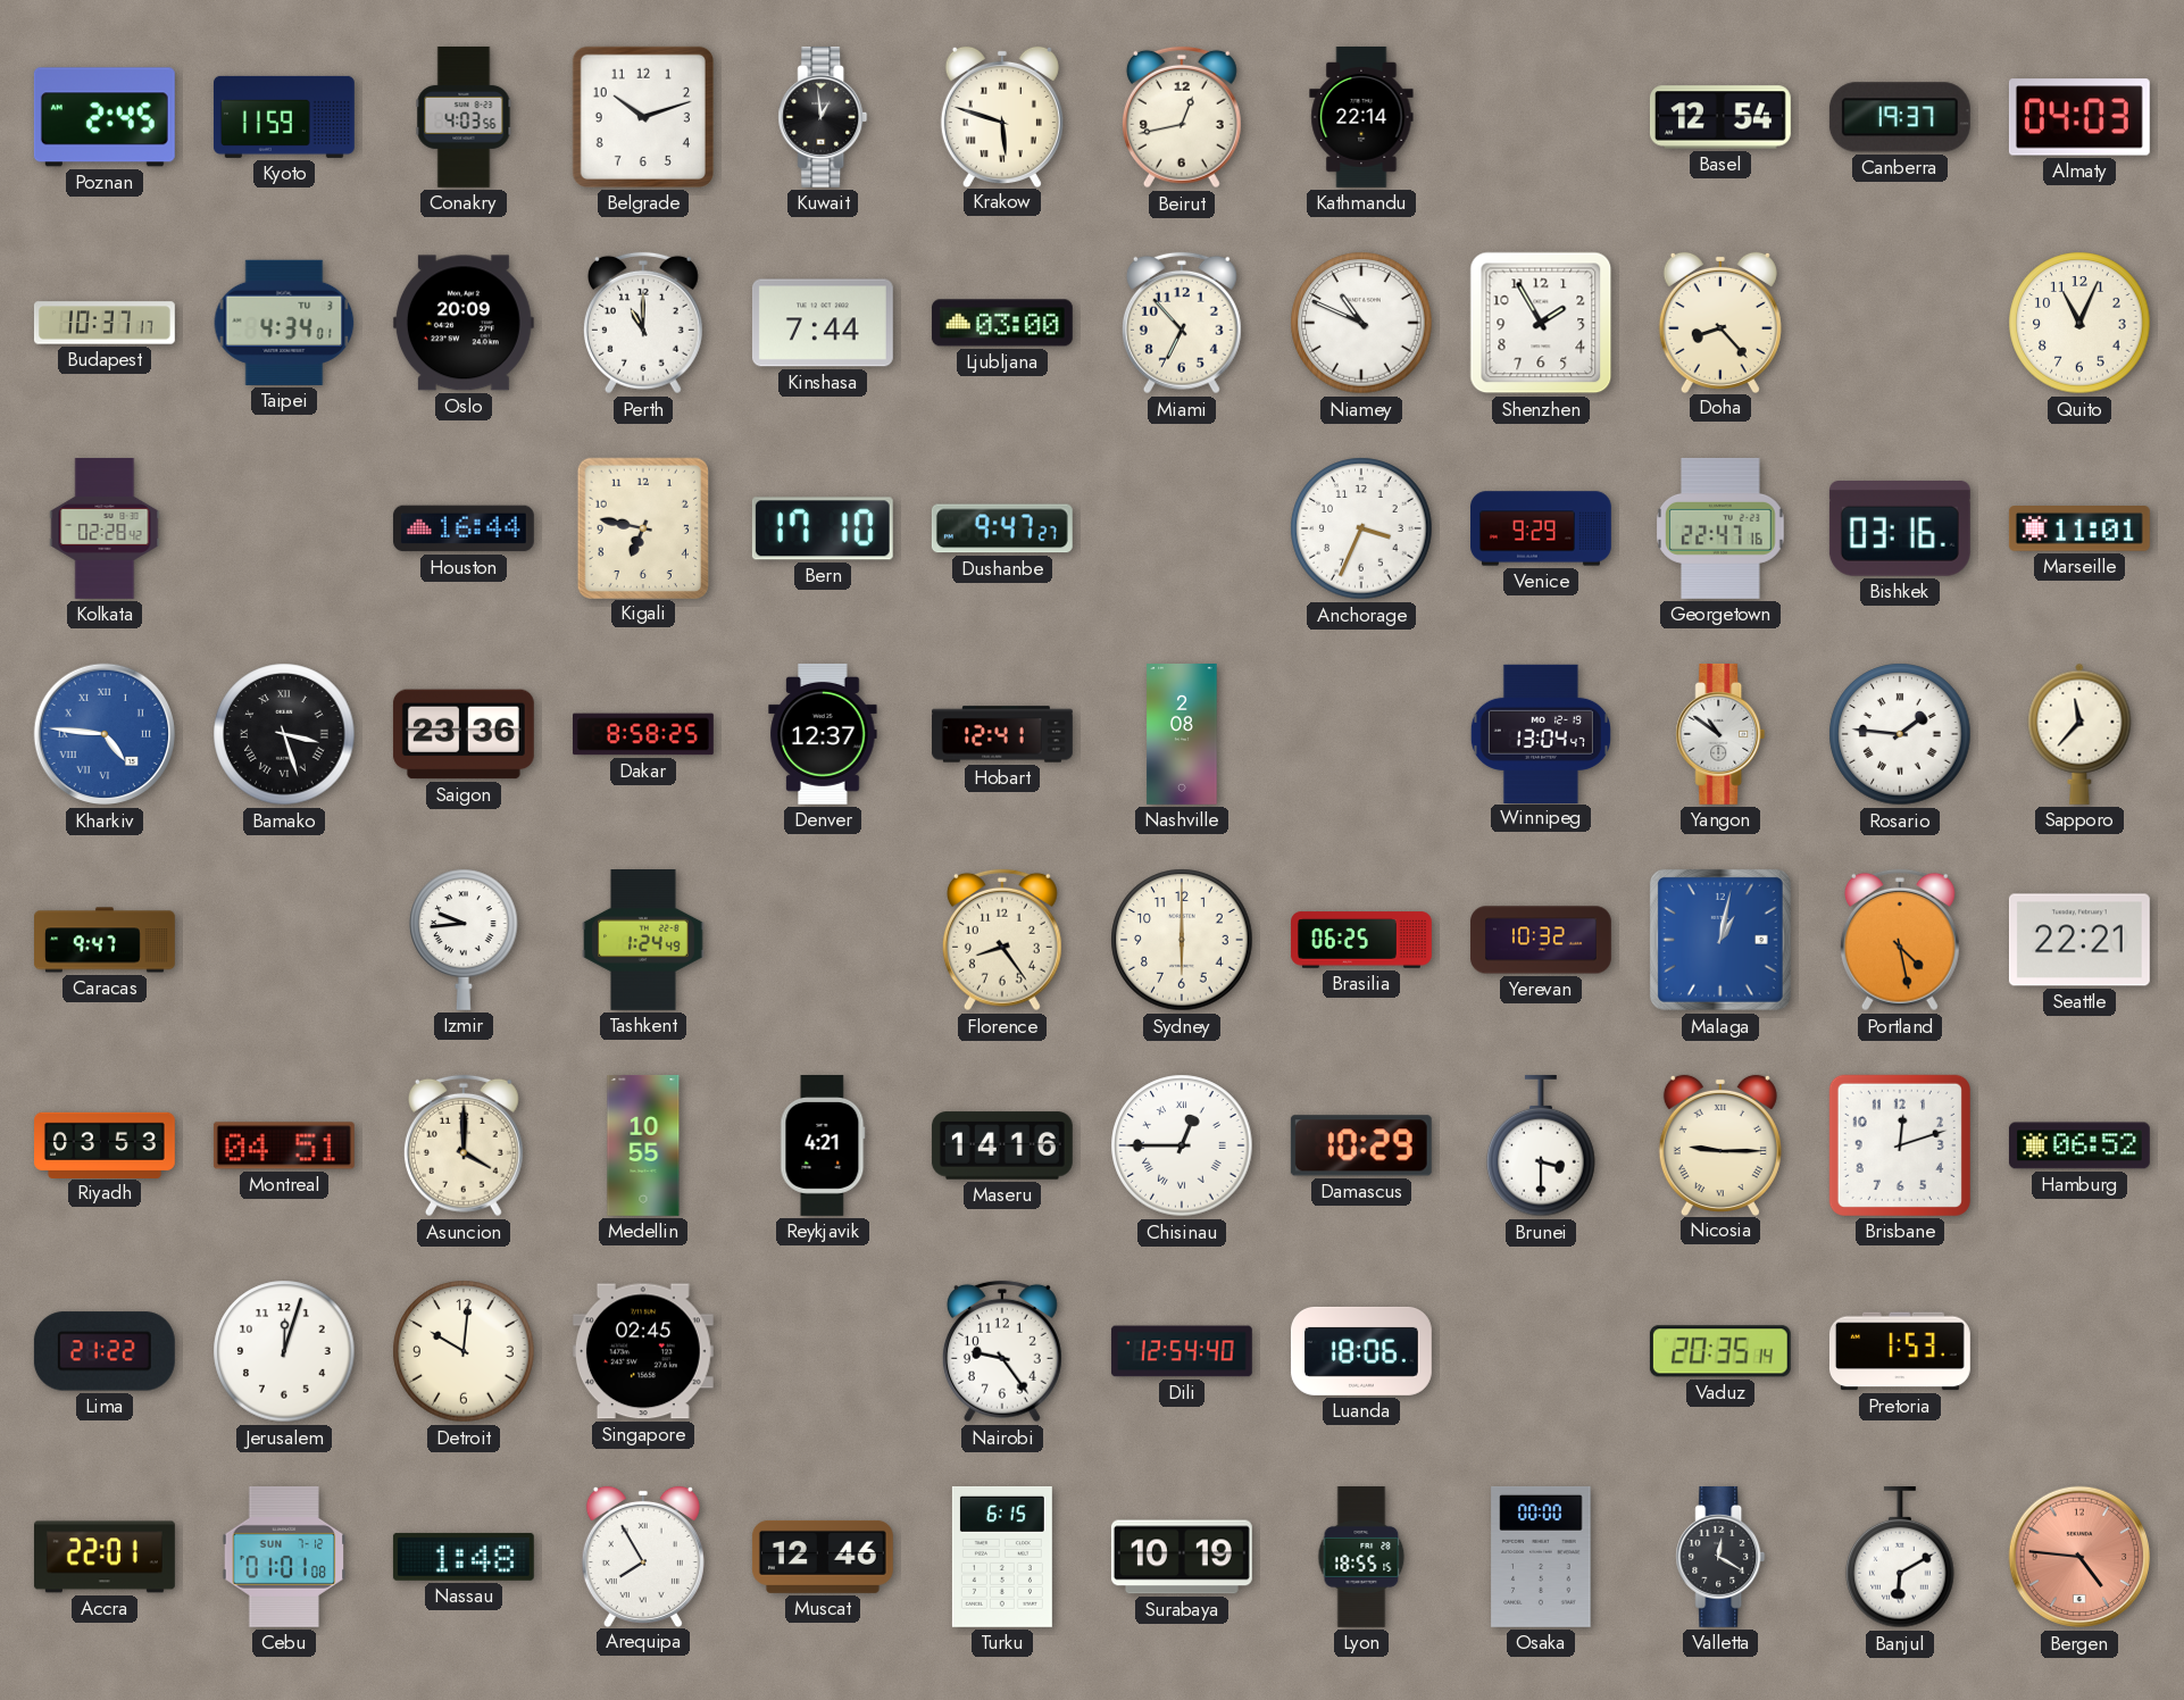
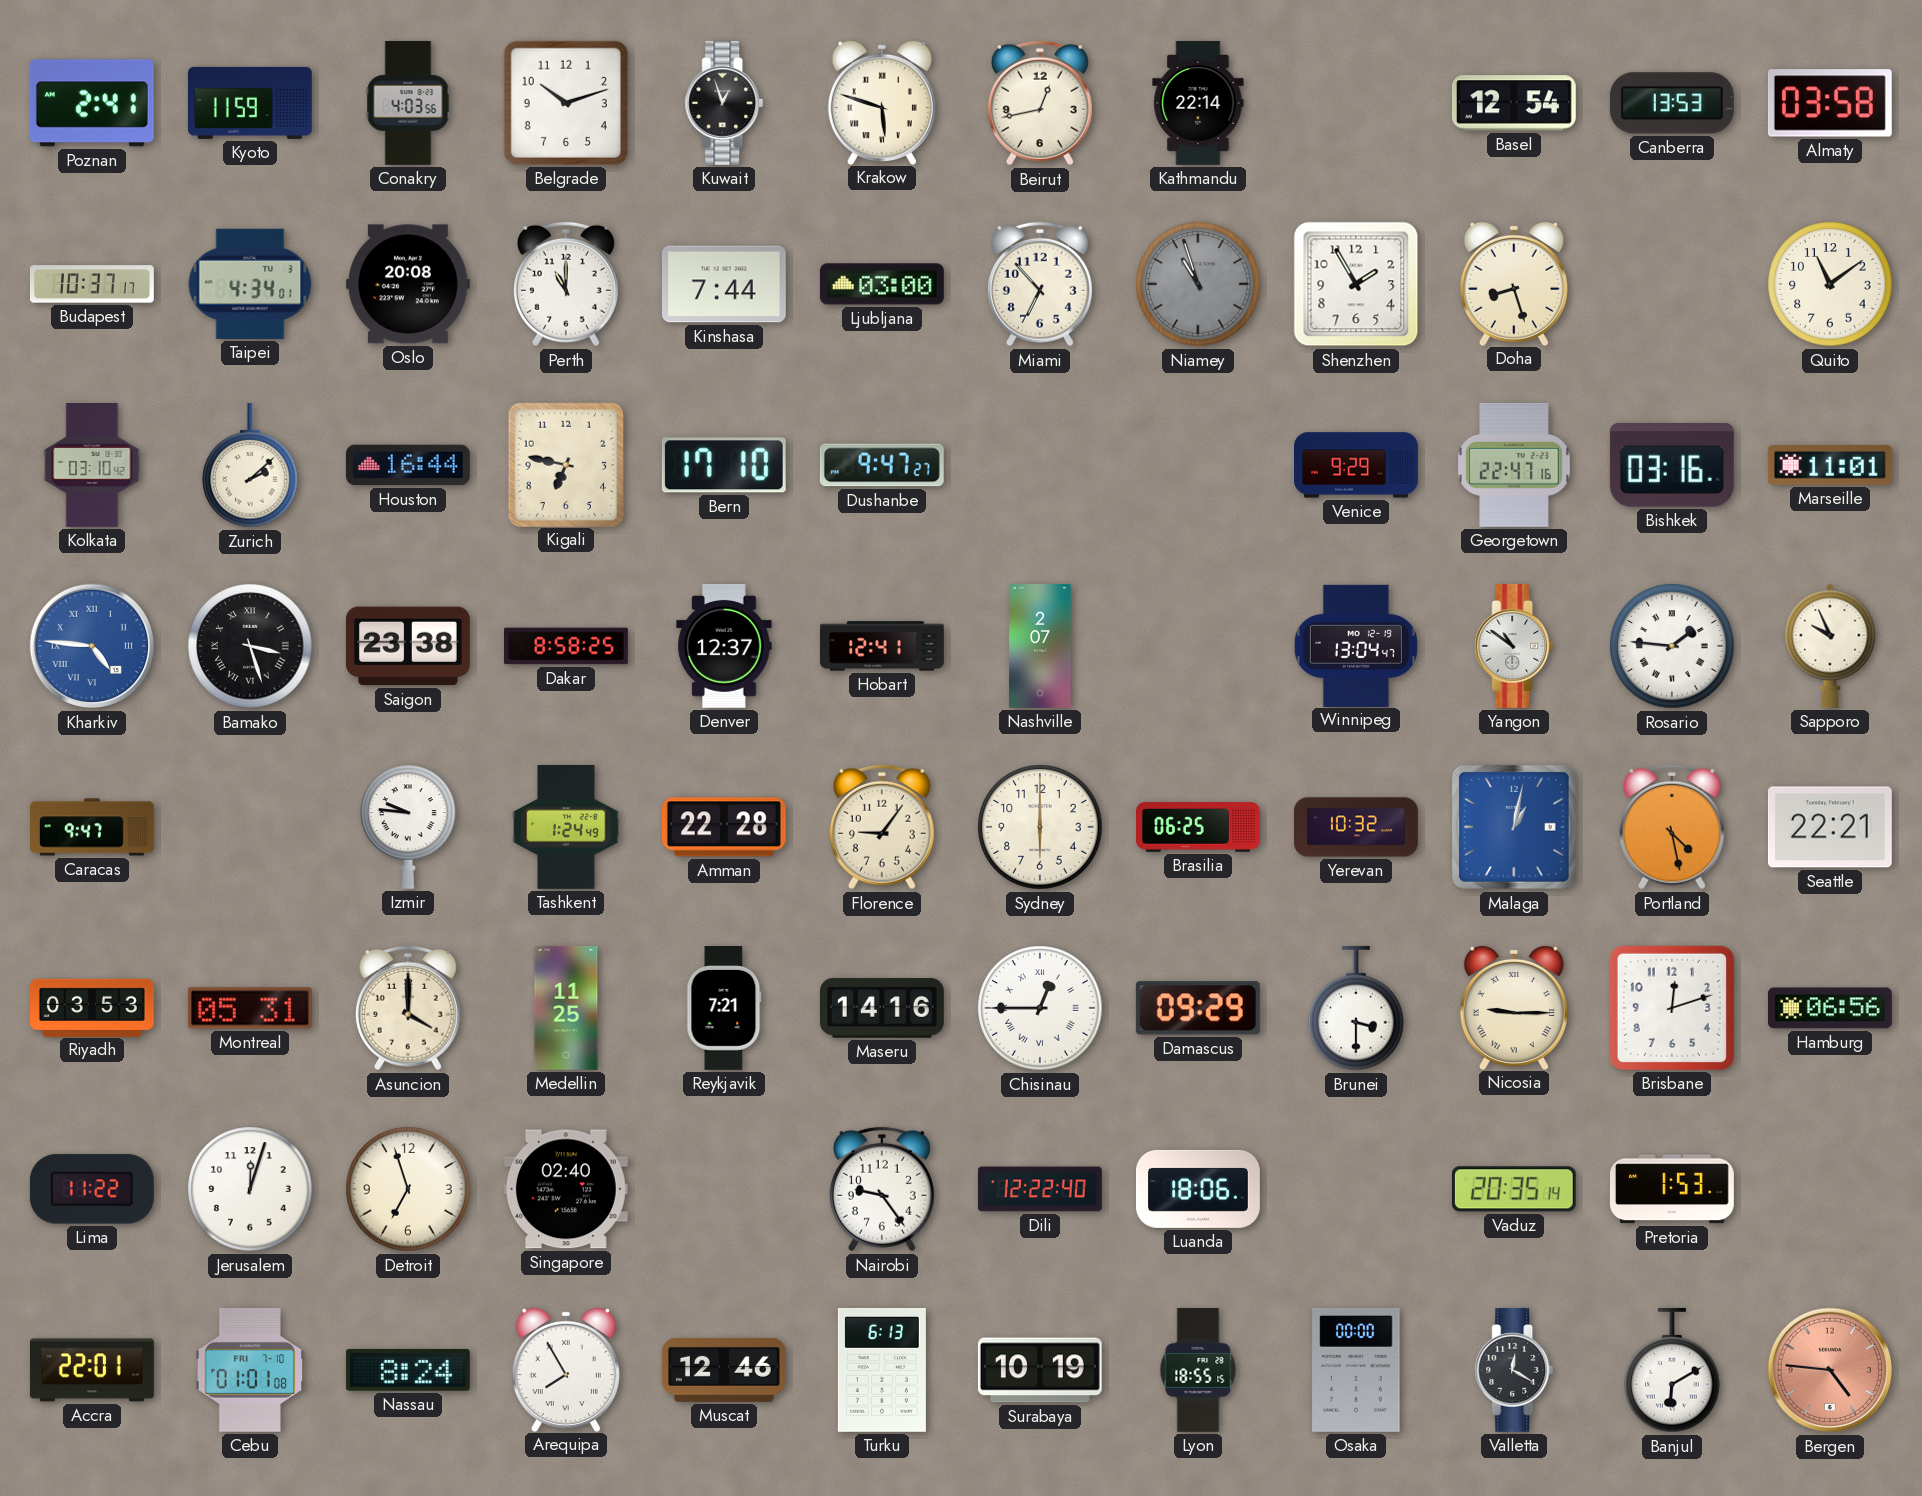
Poznan: 2:45 -> 2:41
Kuwait: 12:59 -> 12:57
Canberra: 19:37 -> 13:53
Almaty: 04:03 -> 03:58
Oslo: 20:09 -> 20:08
Niamey: 10:49 -> 10:57
Niamey dial: white -> grey
Doha: 8:23 -> 8:27
Quito: 11:04 -> 11:09
Kolkata: 02:28 -> 03:10
Zurich: none -> 2:08
Anchorage: 3:34 -> none
Saigon: 23:36 -> 23:38
Nashville: 2:08 -> 2:07
Sapporo: 11:37 -> 9:56
Izmir: 9:44 -> 9:46
Amman: none -> 22:28
Florence: 8:24 -> 9:06
Montreal: 04:51 -> 05:31
Medellin: 10:55 -> 11:25
Reykjavik: 4:21 -> 7:21
Damascus: 10:29 -> 09:29
Hamburg: 06:52 -> 06:56
Lima: 21:22 -> 11:22
Detroit: 10:01 -> 6:57
Singapore: 02:45 -> 02:40
Dili: 12:54 -> 12:22
Cebu date: SUN 7-12 -> FRI 7-10
Nassau: 1:48 -> 8:24
Turku: 6:15 -> 6:13
